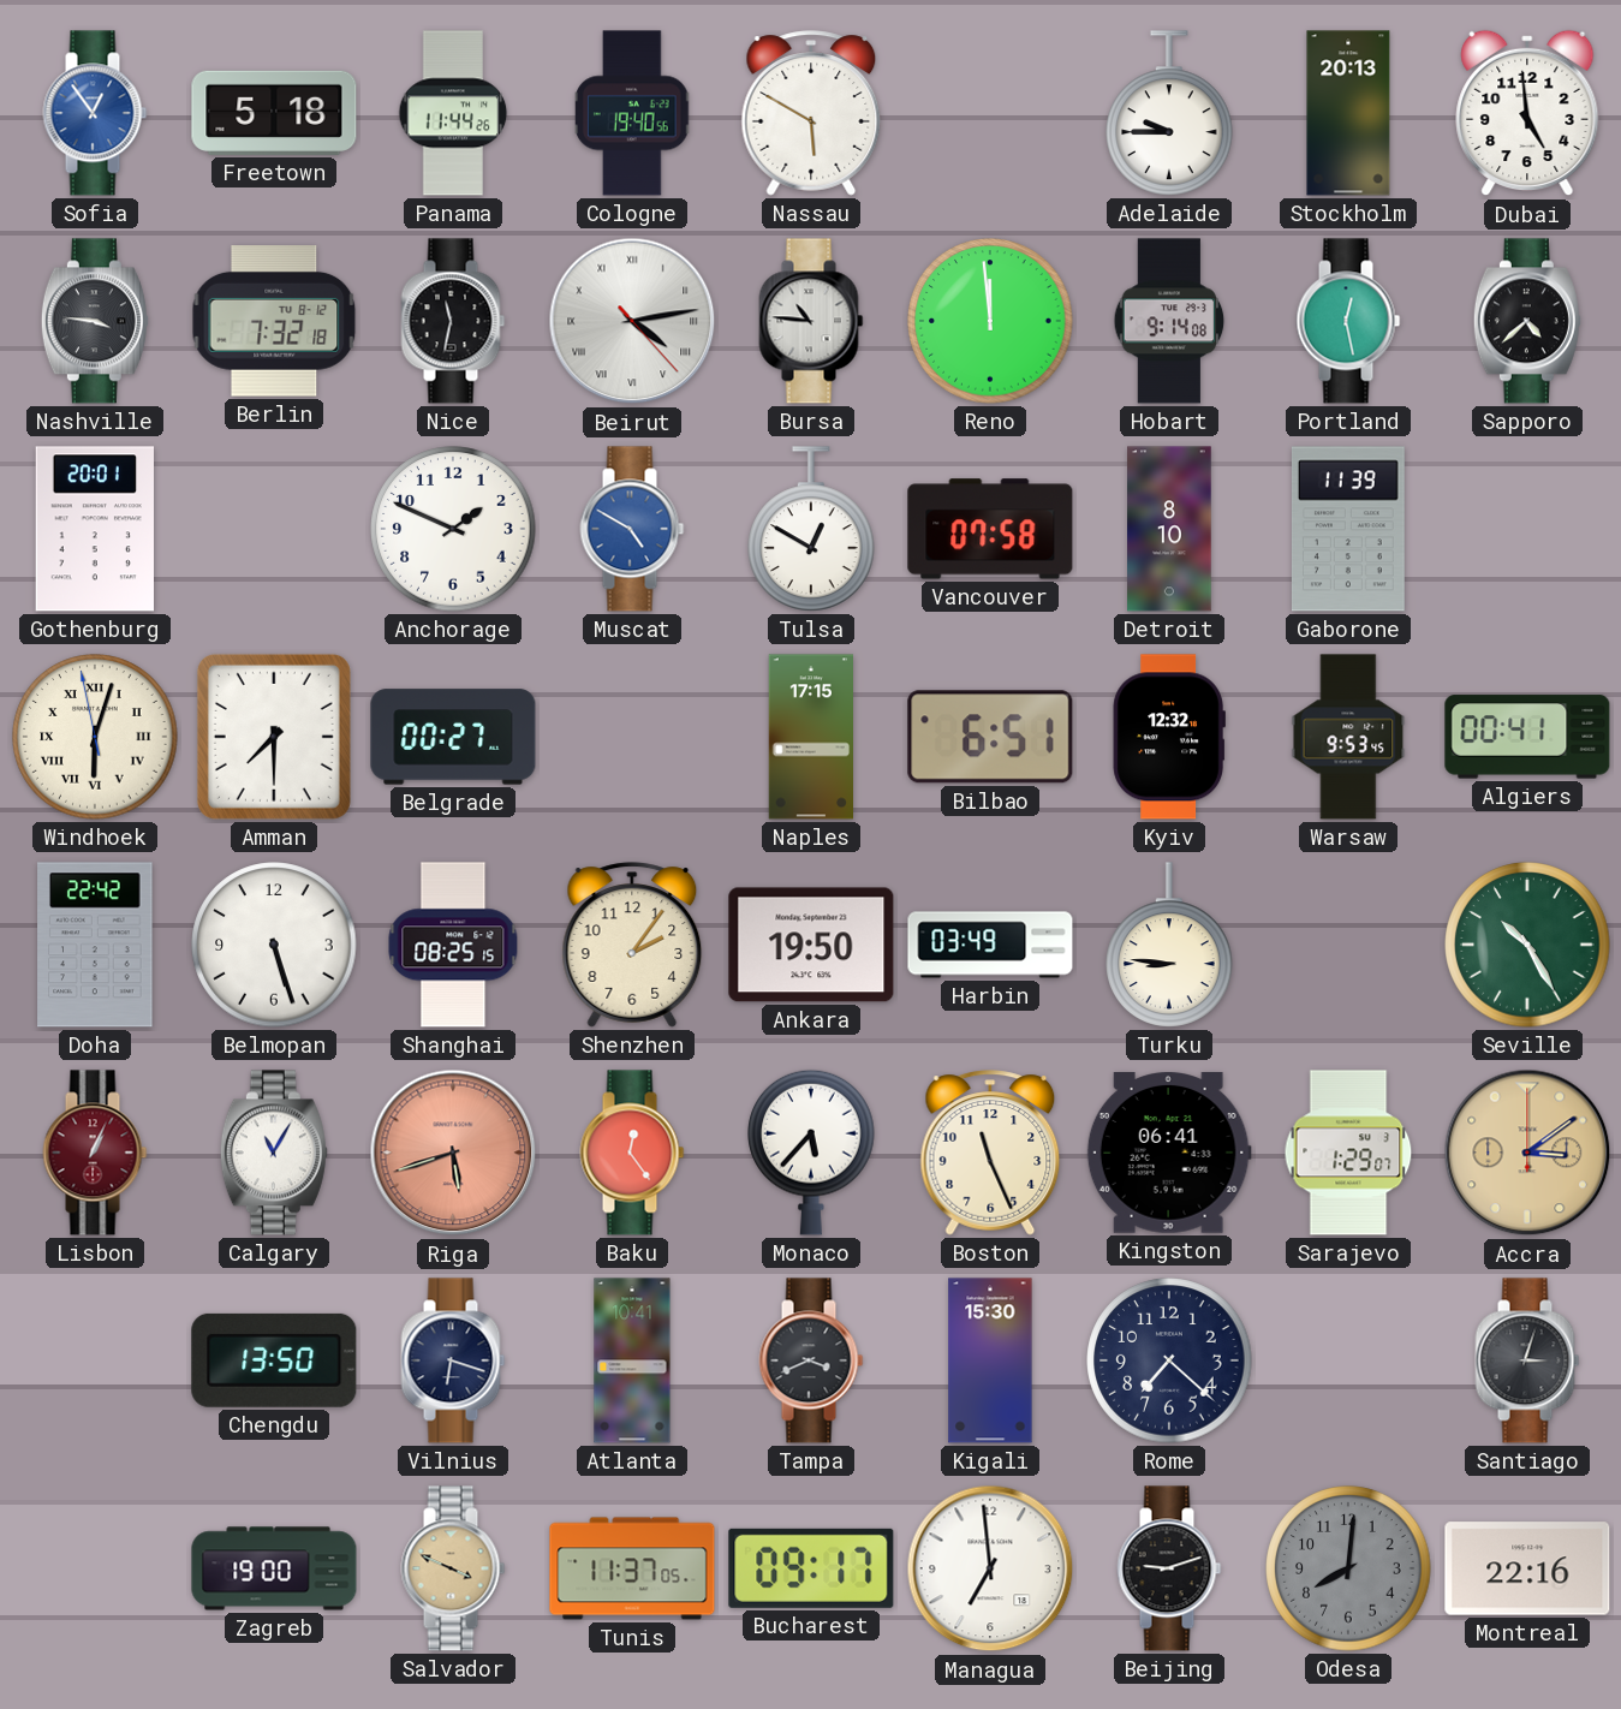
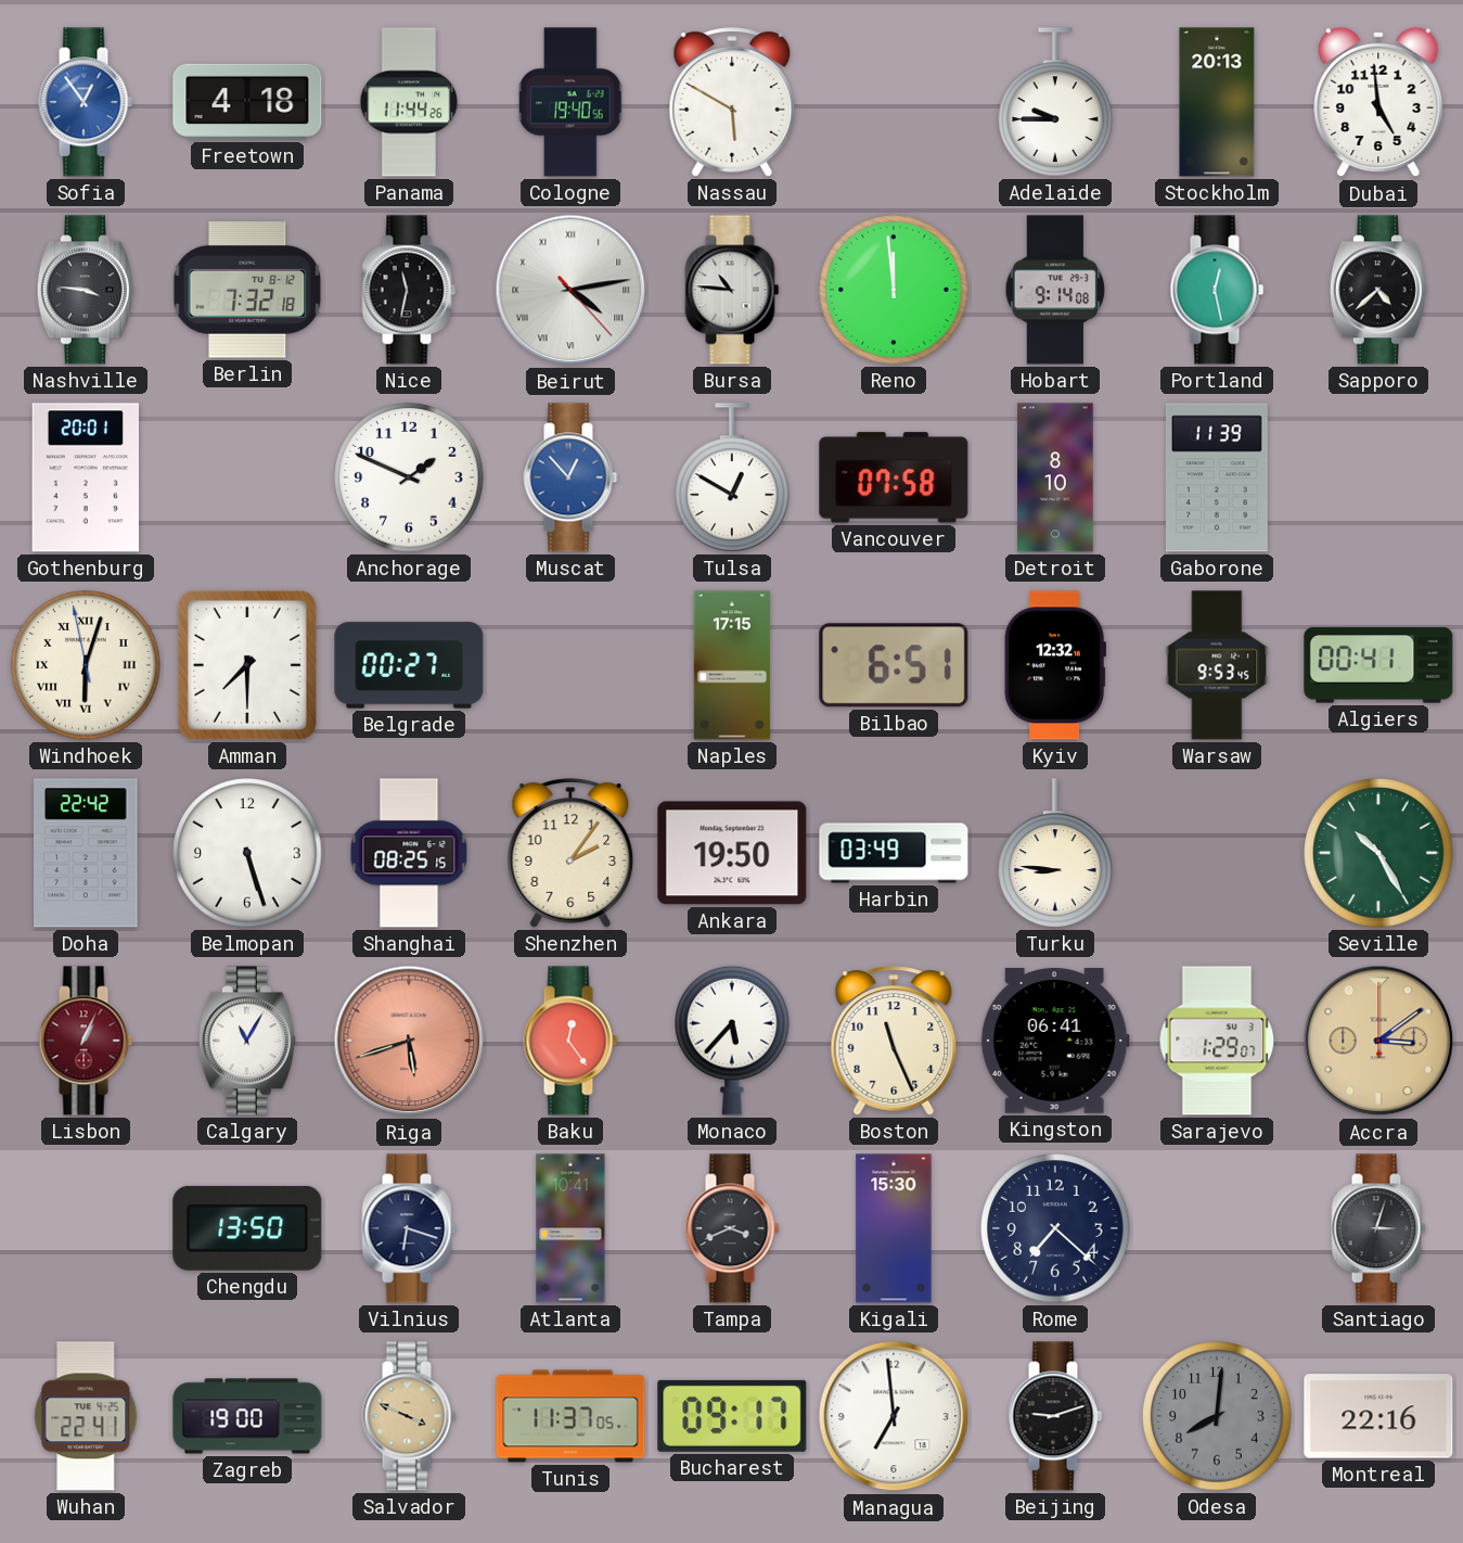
Freetown: 5:18 -> 4:18
Muscat: 4:50 -> 12:53
Wuhan: none -> 22:41
